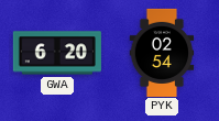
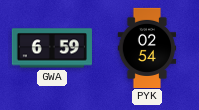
GWA: 6:20 -> 6:59
